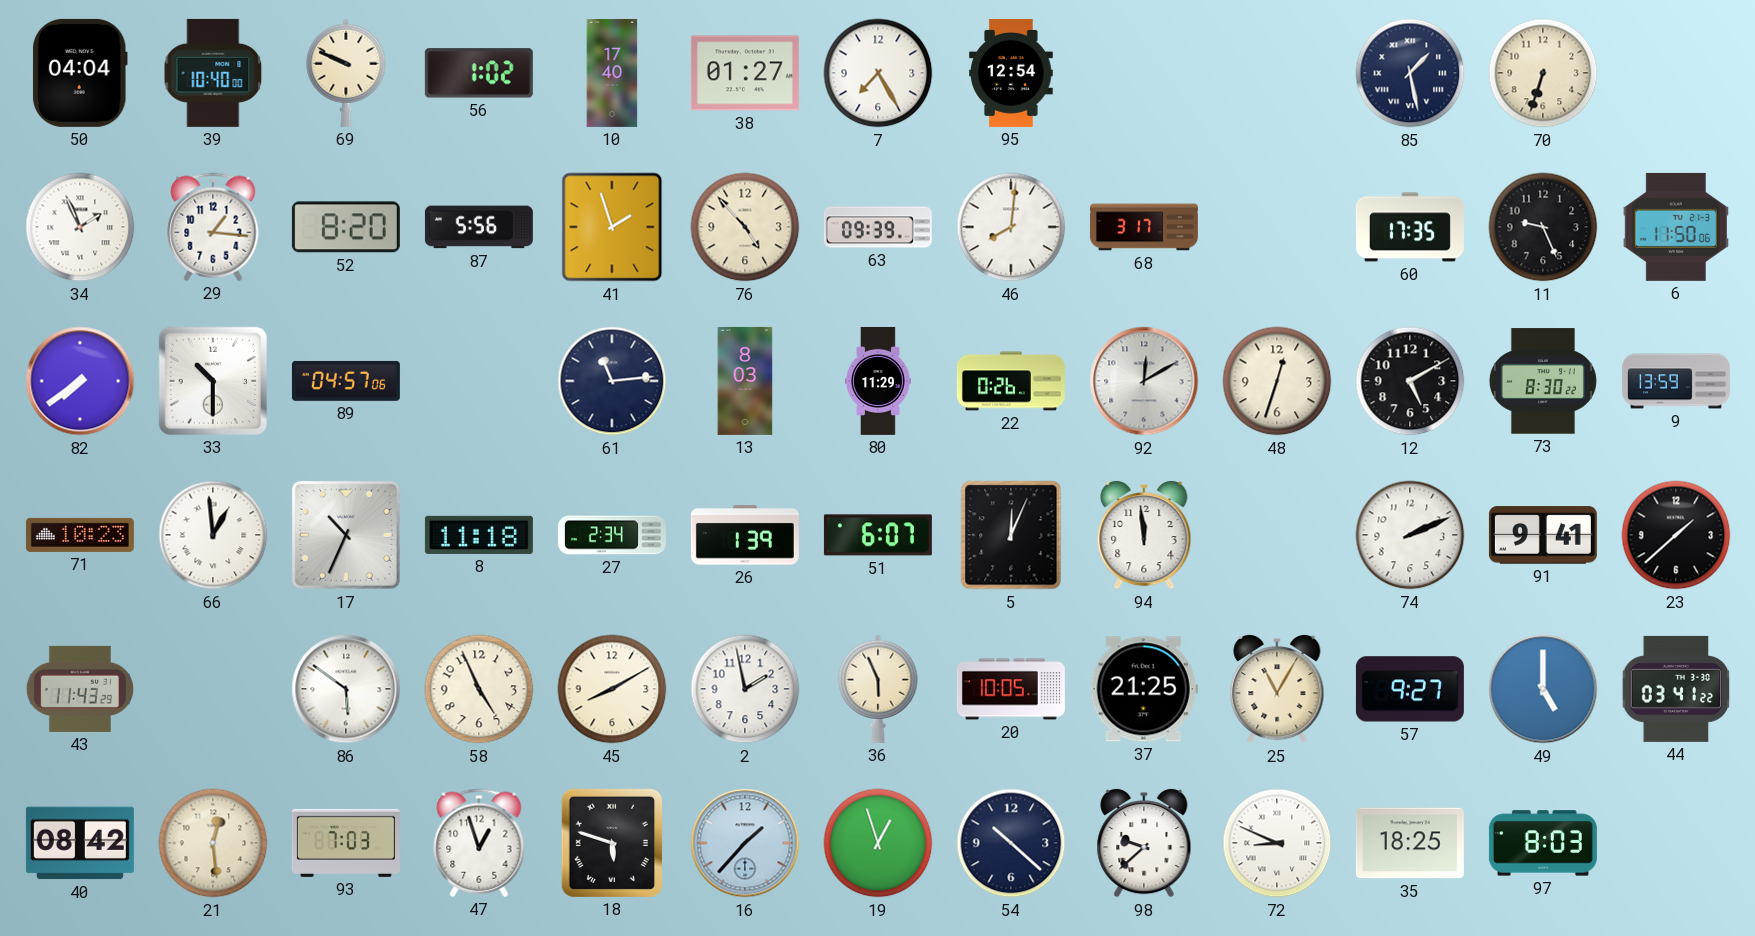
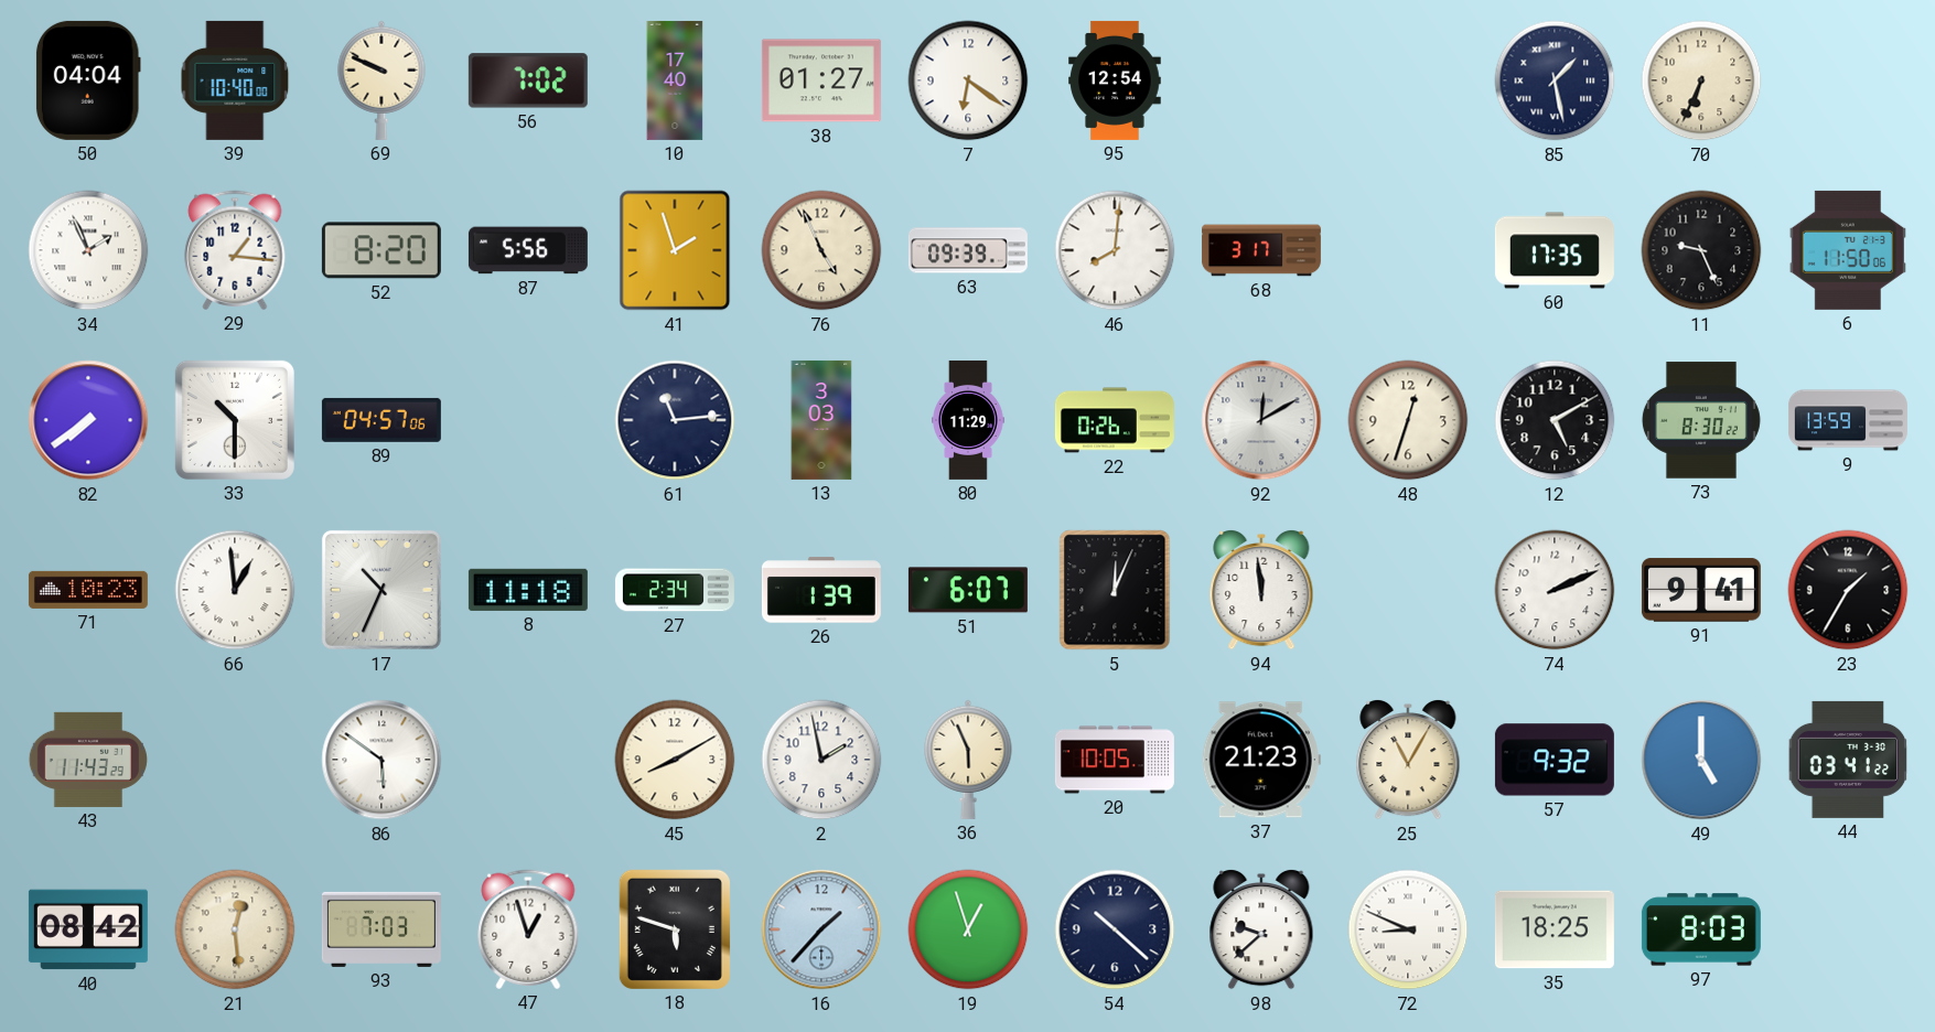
56: 1:02 -> 7:02
7: 7:25 -> 6:21
70: 6:33 -> 6:34
76: 4:53 -> 4:56
13: 8:03 -> 3:03
23: 1:38 -> 1:35
58: 4:56 -> none
37: 21:25 -> 21:23
57: 9:27 -> 9:32
